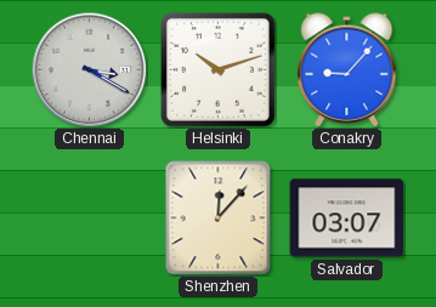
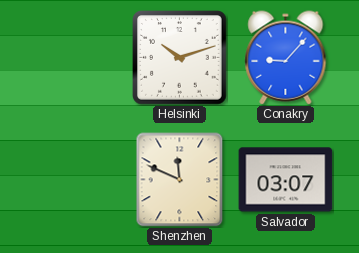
Chennai: 3:20 -> none
Shenzhen: 12:07 -> 11:49
